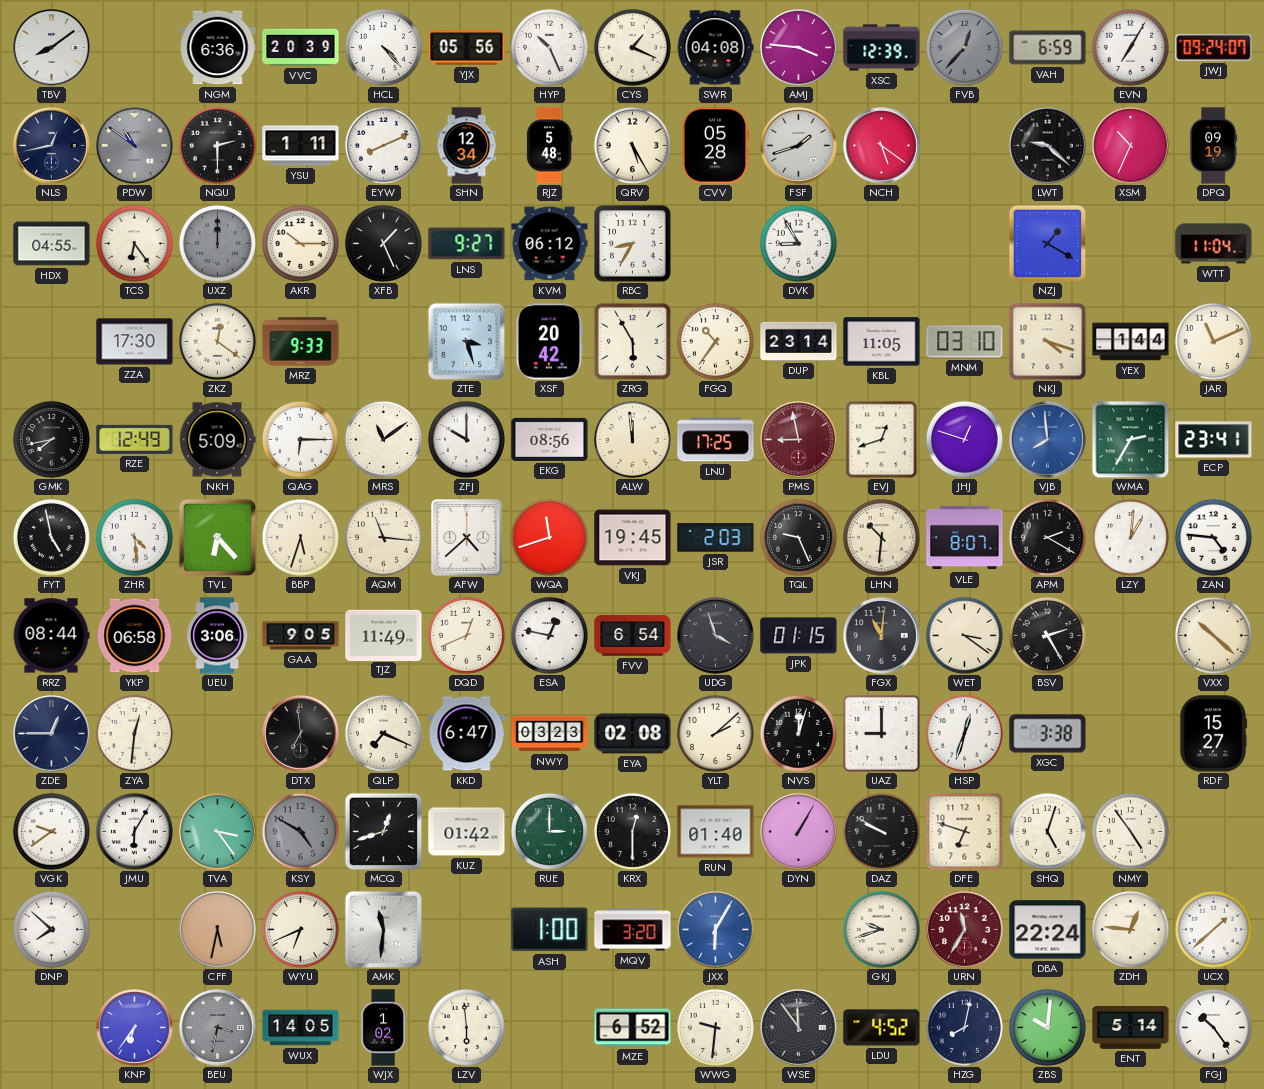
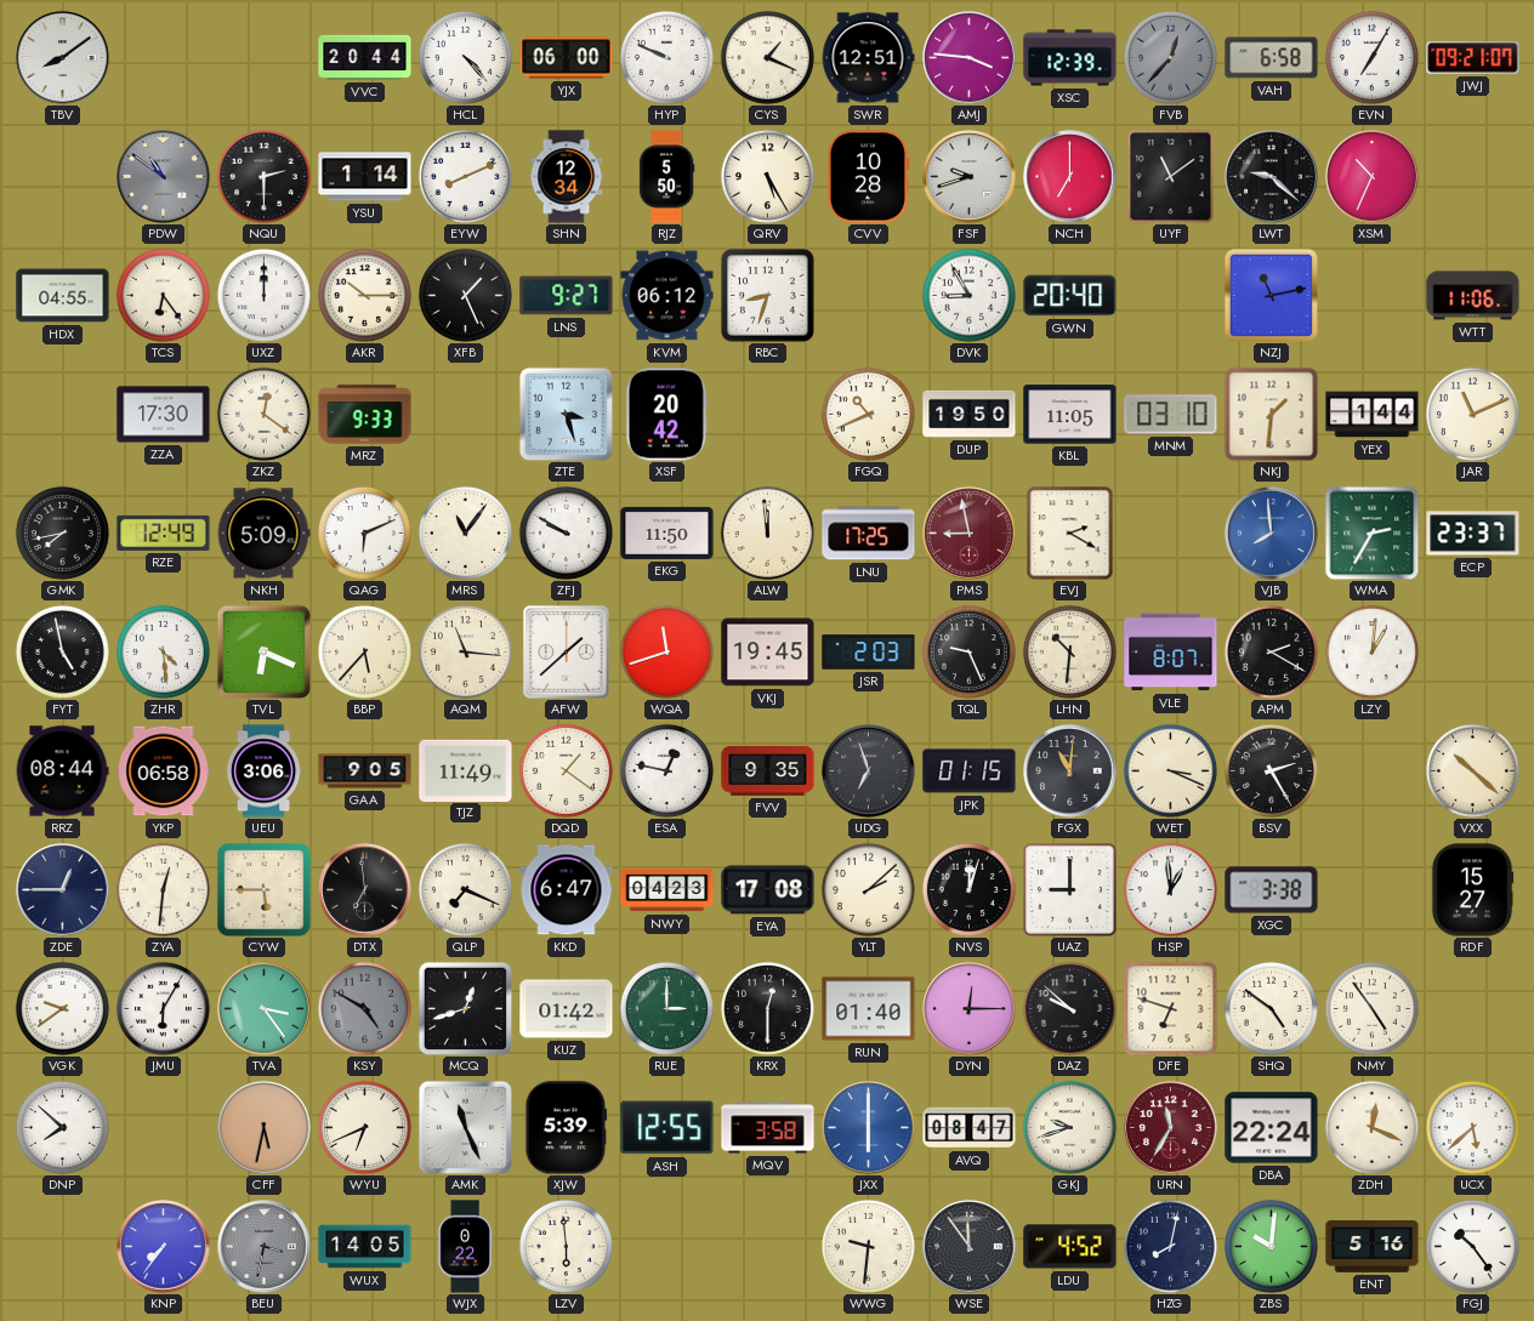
NGM: 6:36 -> none
VVC: 20:39 -> 20:44
YJX: 05:56 -> 06:00
HYP: 10:26 -> 9:49
SWR: 04:08 -> 12:51
VAH: 6:59 -> 6:58
JWJ: 09:24 -> 09:21
NLS: 12:43 -> none
YSU: 1:11 -> 1:14
RJZ: 5:48 -> 5:50
CVV: 05:28 -> 10:28
FSF: 1:42 -> 9:42
NCH: 5:21 -> 7:00
UYF: none -> 11:09
DPQ: 09:19 -> none
UXZ dial: grey -> white
RBC: 8:35 -> 8:33
GWN: none -> 20:40
NZJ: 1:20 -> 11:13
WTT: 11:04 -> 11:06
ZRG: 5:55 -> none
FGQ: 10:36 -> 10:41
DUP: 23:14 -> 19:50
NKJ: 4:18 -> 1:31
QAG: 6:15 -> 6:11
MRS: 11:09 -> 11:06
ZFJ: 10:00 -> 9:50
EKG: 08:56 -> 11:50
EVJ: 12:42 -> 2:20
JHJ: 12:48 -> none
ECP: 23:41 -> 23:37
TVL: 6:23 -> 6:19
BBP: 5:33 -> 5:37
AFW: 4:38 -> 1:38
ZAN: 4:46 -> none
DQD: 12:41 -> 1:21
FVV: 6:54 -> 9:35
UDG: 3:57 -> 6:57
WET: 3:21 -> 3:19
CYW: none -> 5:45
NWY: 03:23 -> 04:23
EYA: 02:08 -> 17:08
HSP: 12:33 -> 12:59
DYN: 1:05 -> 12:15
DAZ: 9:50 -> 9:52
SHQ: 5:03 -> 4:51
AMK: 11:31 -> 11:26
XJW: none -> 5:39
ASH: 1:00 -> 12:55
MQV: 3:20 -> 3:58
JXX: 6:05 -> 6:00
AVQ: none -> 08:47
ZDH: 12:46 -> 12:19
UCX: 1:38 -> 5:38
KNP: 6:36 -> 7:36
WJX: 1:02 -> 0:22
MZE: 6:52 -> none
ENT: 5:14 -> 5:16
